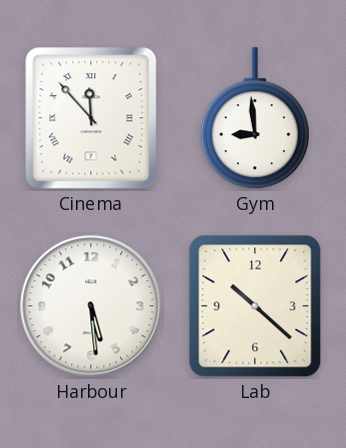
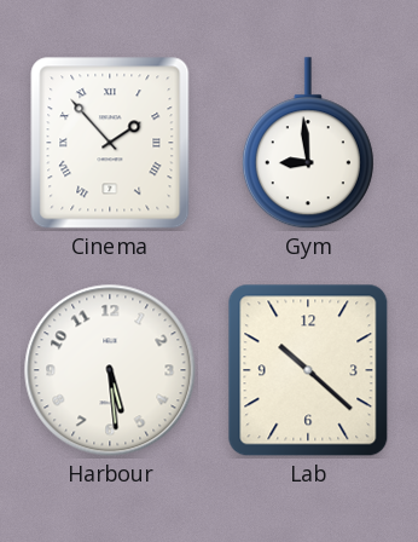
Cinema: 11:53 -> 1:53
